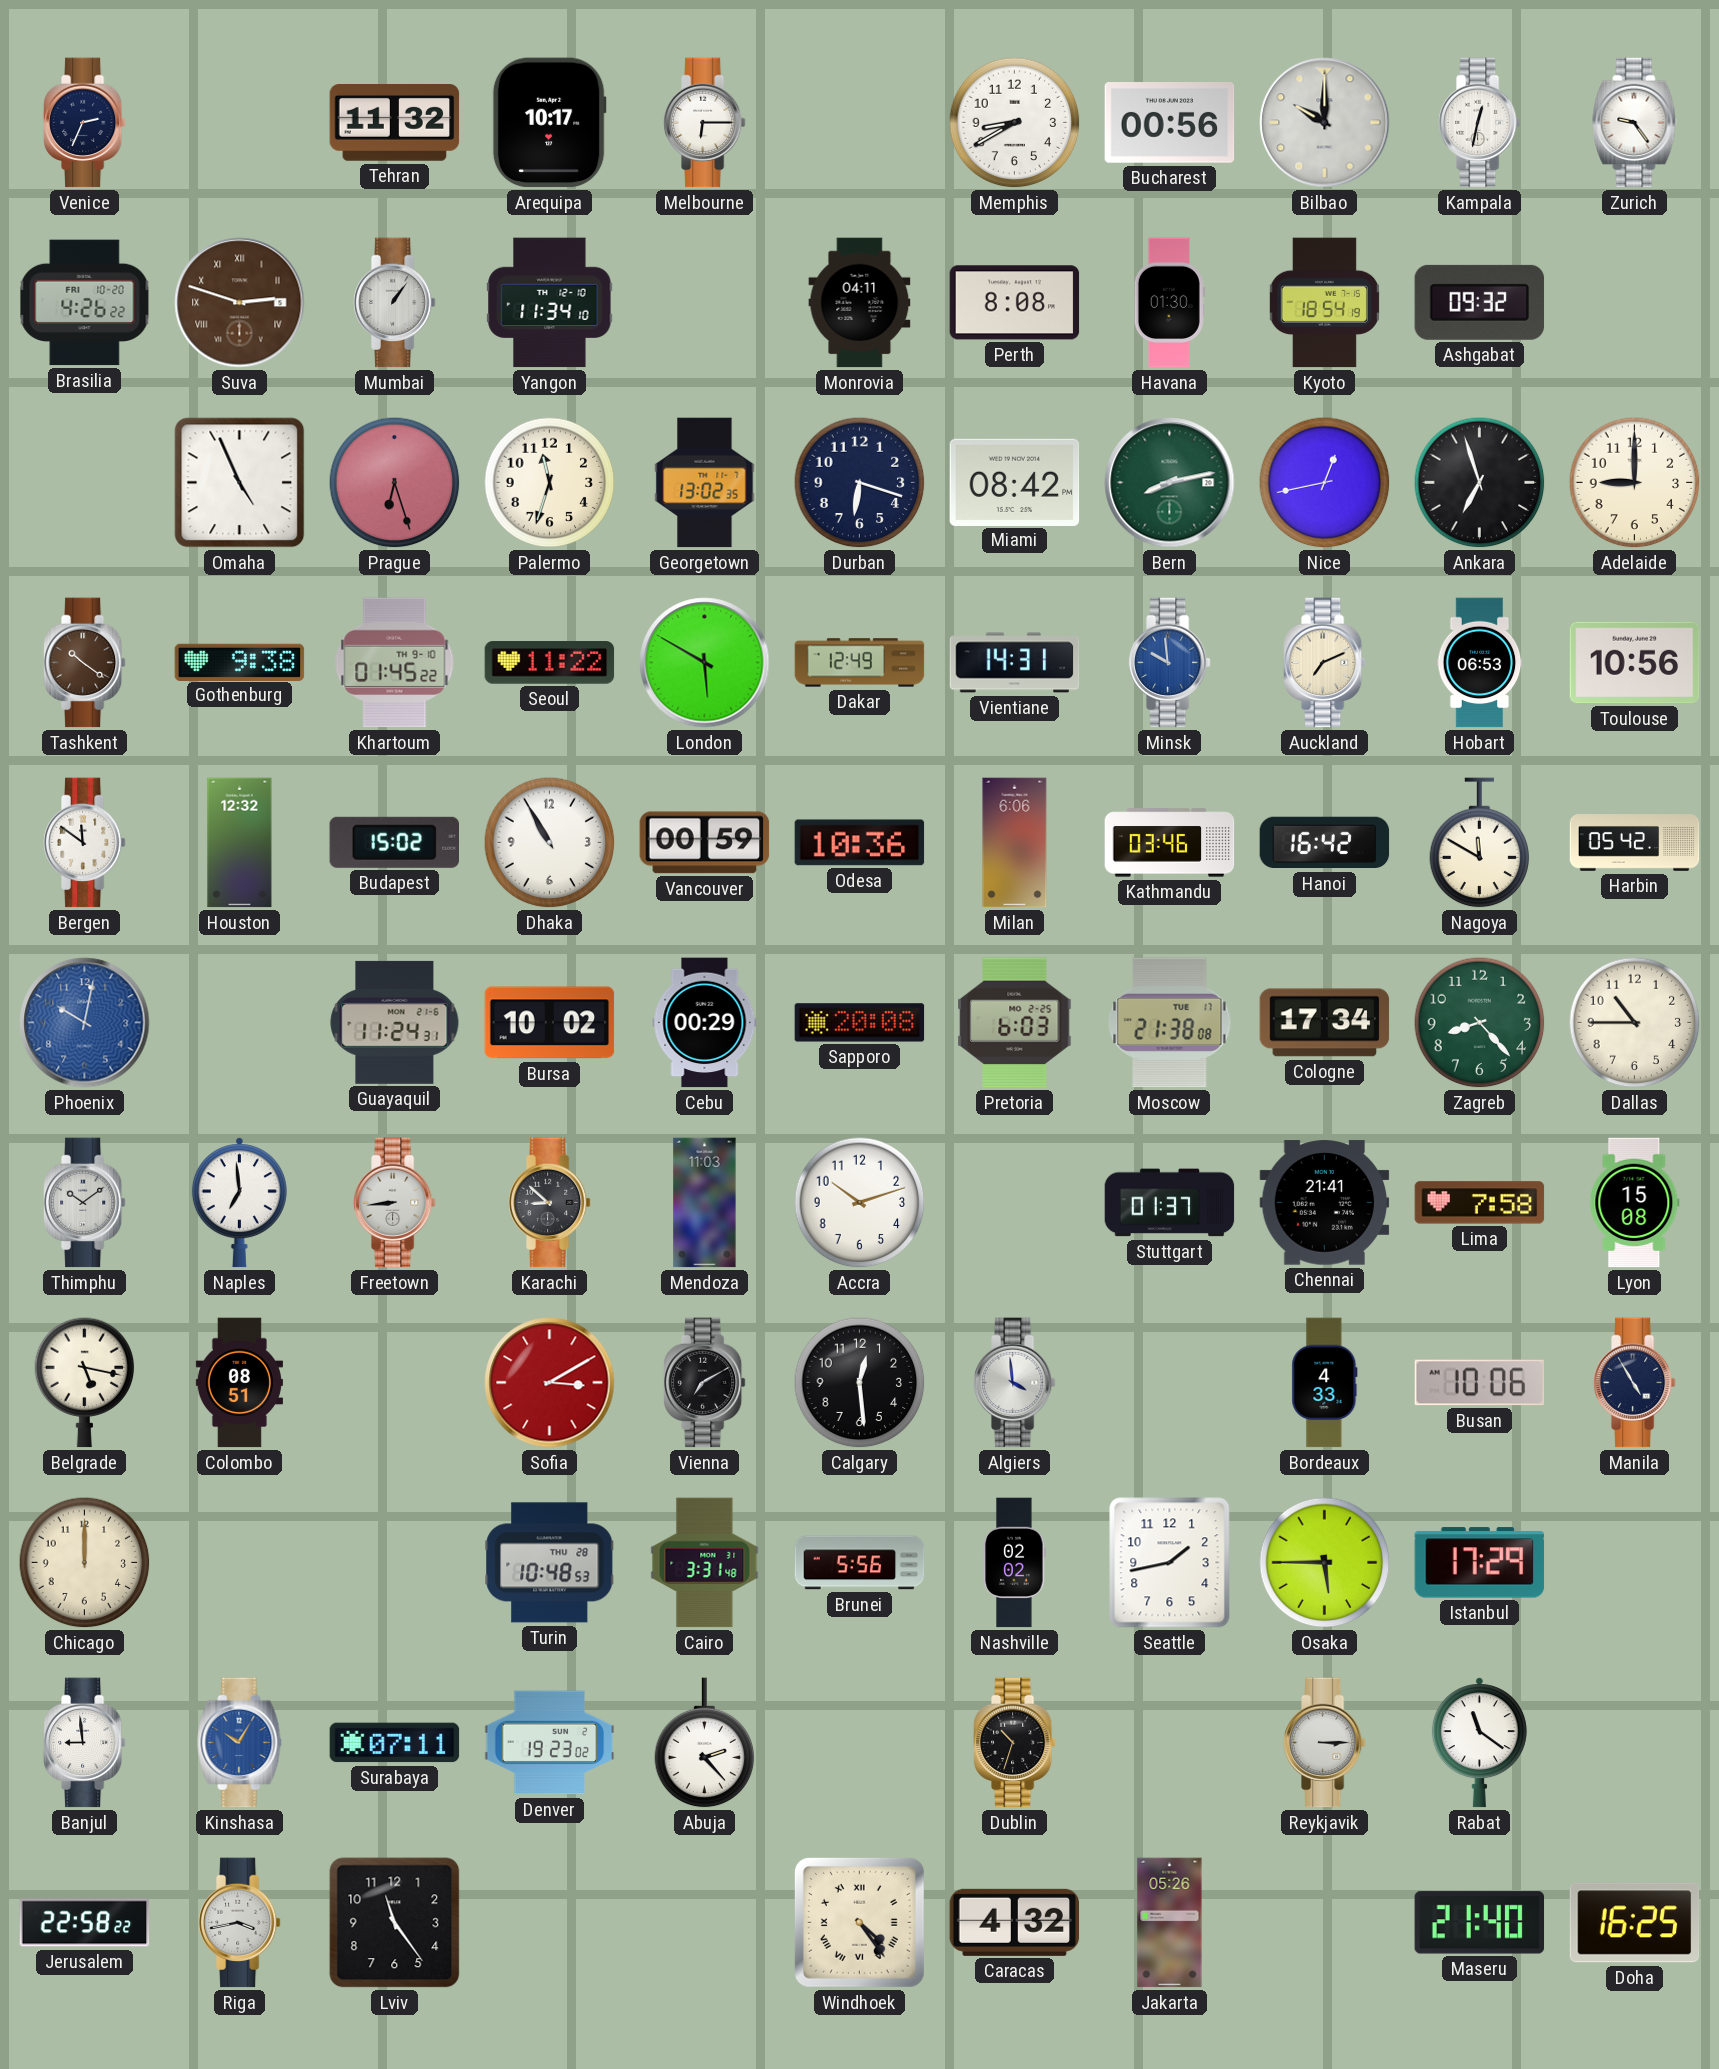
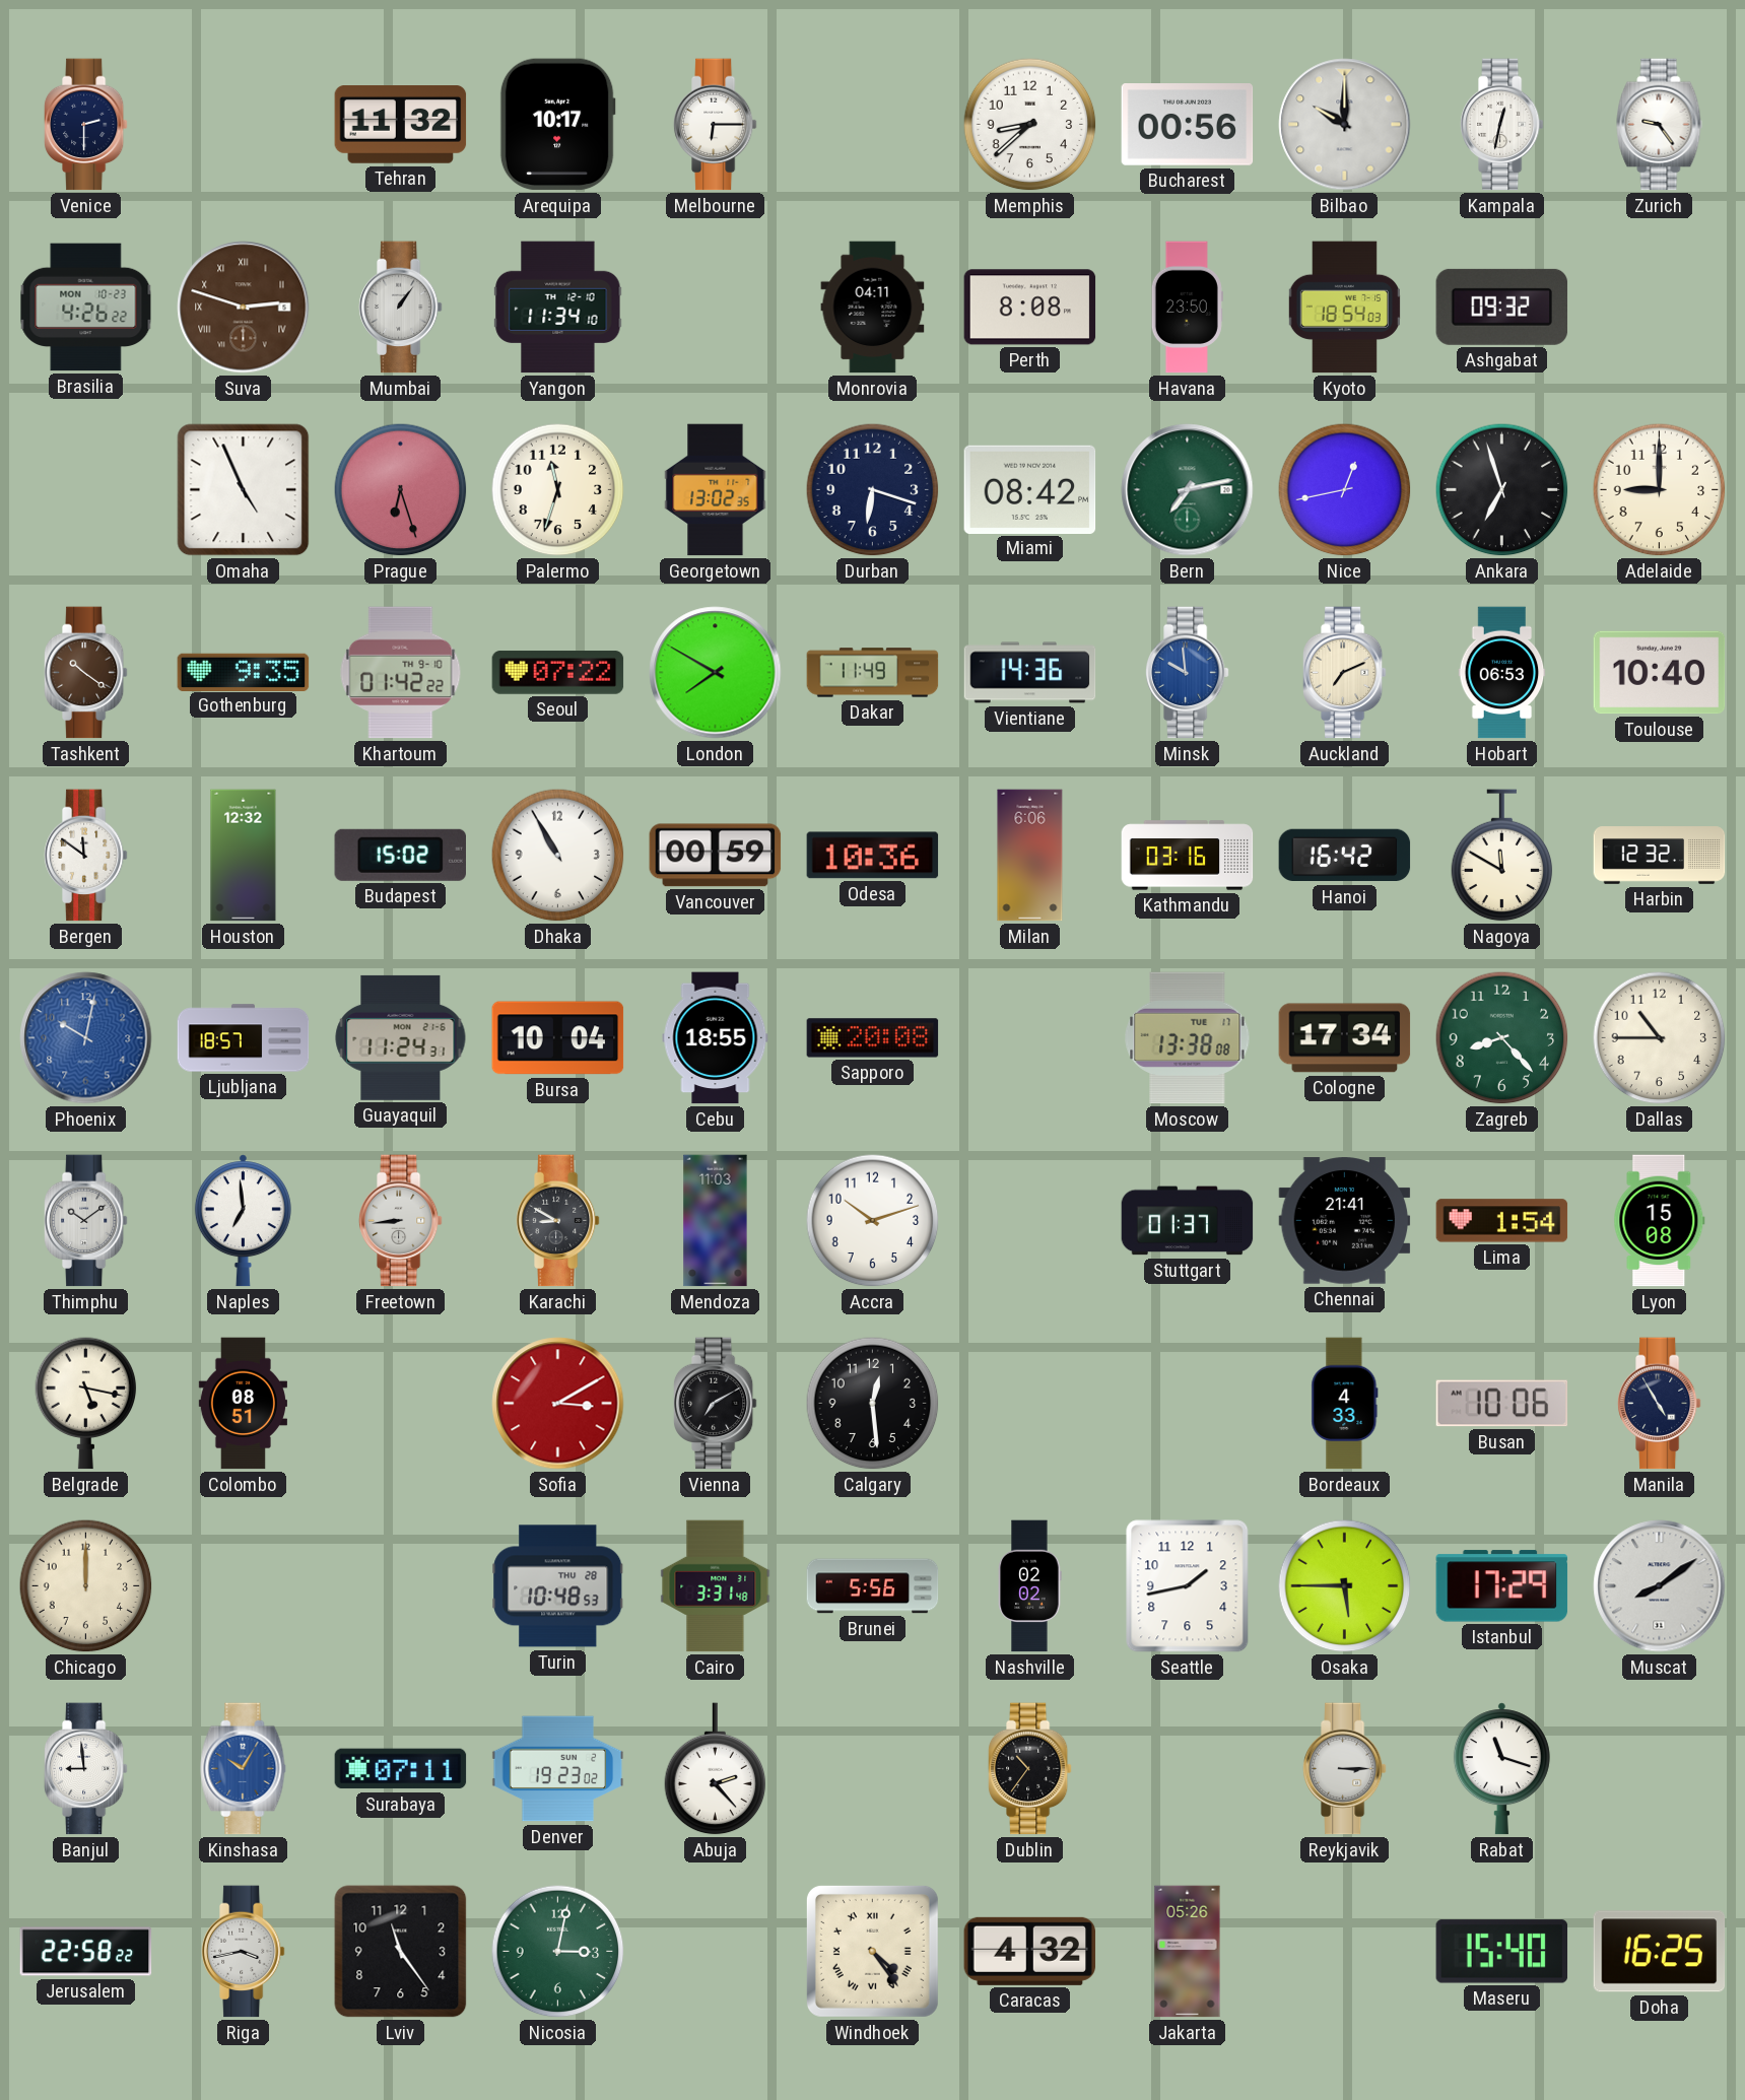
Venice: 2:34 -> 2:30
Memphis: 8:40 -> 8:38
Brasilia date: FRI 10-20 -> MON 10-23
Havana: 01:30 -> 23:50
Kyoto: 18:54:19 -> 18:54:03
Bern: 8:13 -> 7:13
Gothenburg: 9:38 -> 9:35
Khartoum: 01:45 -> 01:42
Seoul: 11:22 -> 07:22
London: 5:50 -> 7:50
Dakar: 12:49 -> 11:49
Vientiane: 14:31 -> 14:36
Toulouse: 10:56 -> 10:40
Kathmandu: 03:46 -> 03:16
Harbin: 05:42 -> 12:32
Ljubljana: none -> 18:57
Bursa: 10:02 -> 10:04
Cebu: 00:29 -> 18:55
Pretoria: 6:03 -> none
Moscow: 21:38 -> 13:38
Karachi: 8:52 -> 8:50
Lima: 7:58 -> 1:54
Algiers: 3:59 -> none
Muscat: none -> 8:09
Dublin: 10:33 -> 10:36
Rabat: 11:21 -> 11:18
Nicosia: none -> 3:02
Maseru: 21:40 -> 15:40
